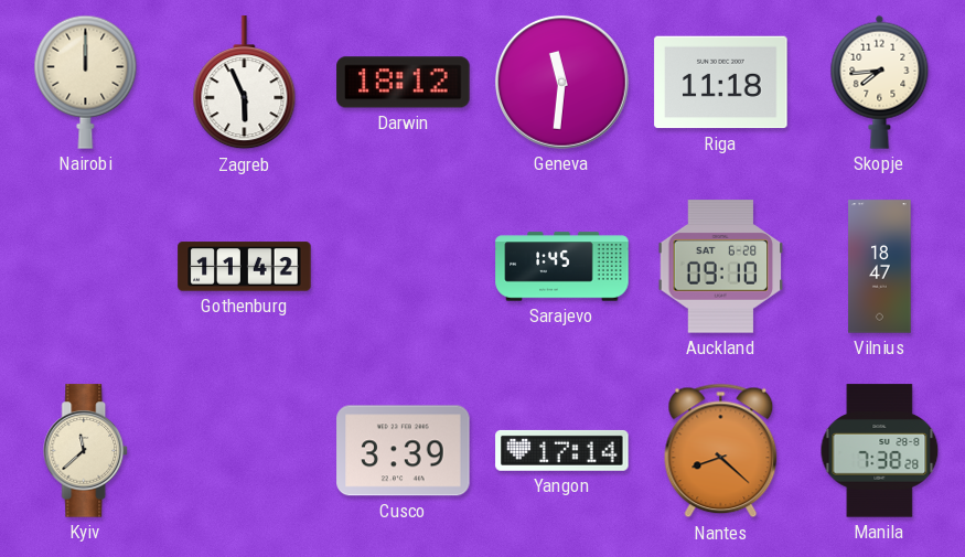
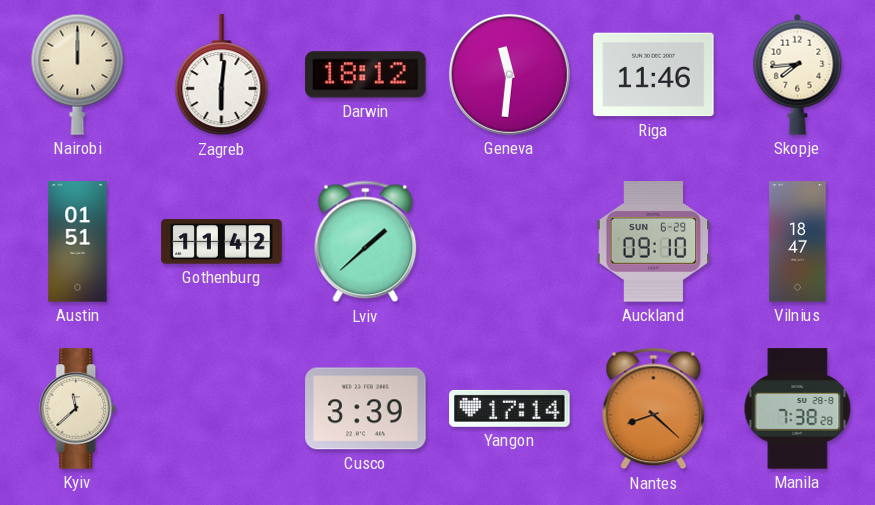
Zagreb: 5:56 -> 6:01
Riga: 11:18 -> 11:46
Austin: none -> 01:51
Lviv: none -> 1:38
Sarajevo: 1:45 -> none
Auckland date: SAT 6-28 -> SUN 6-29
